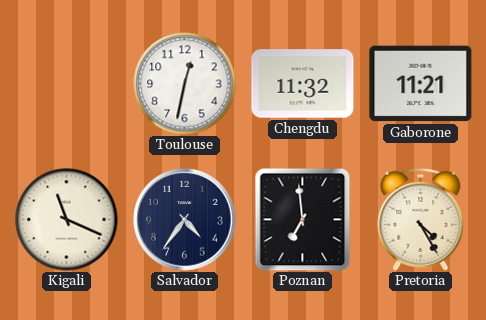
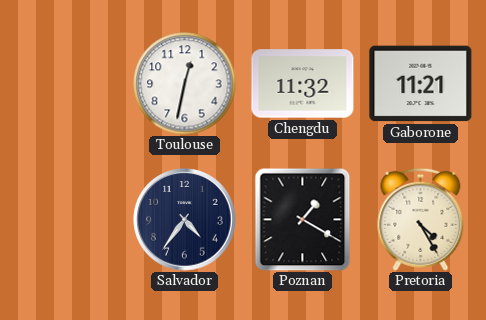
Kigali: 11:19 -> none
Poznan: 6:59 -> 1:20
